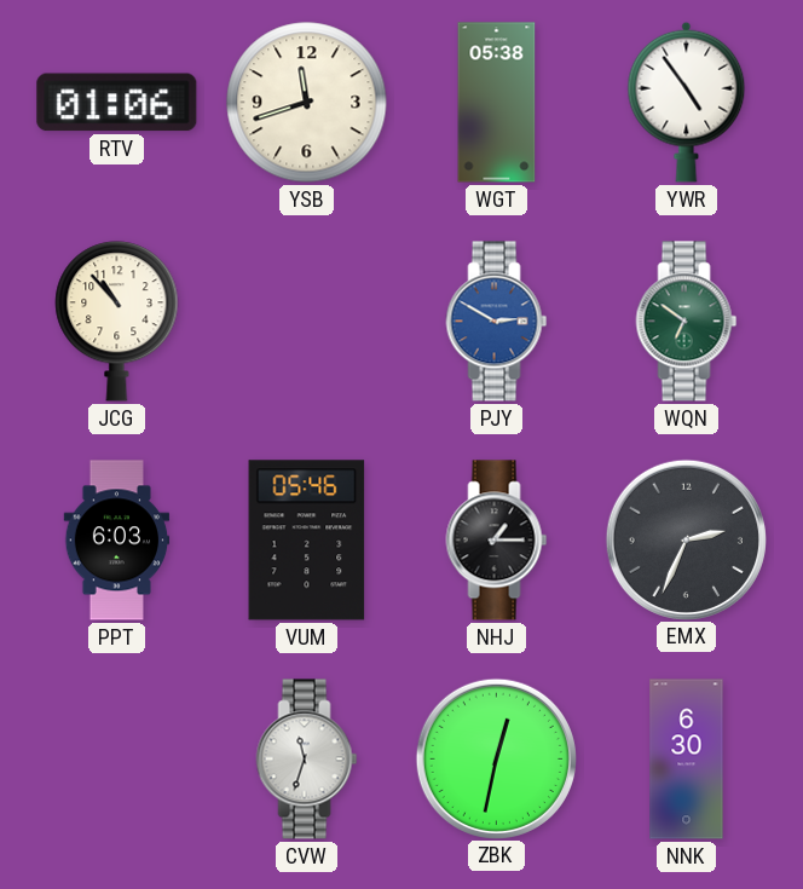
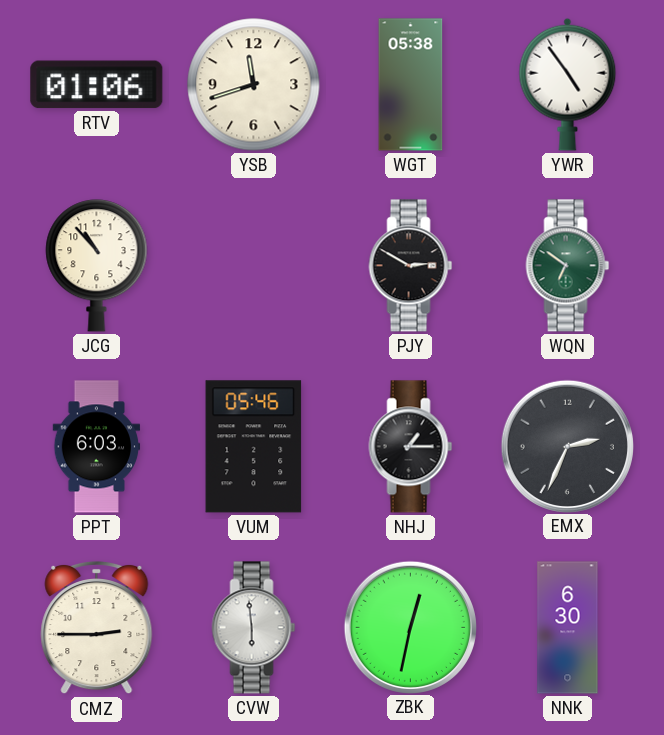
PJY dial: blue -> black
CMZ: none -> 2:45
CVW: 11:33 -> 5:59
